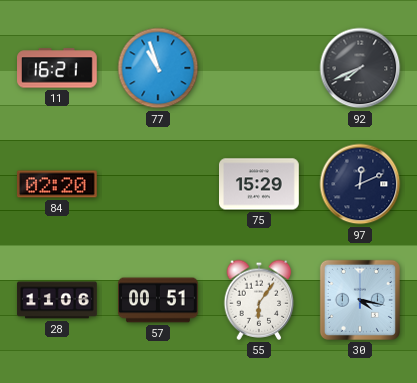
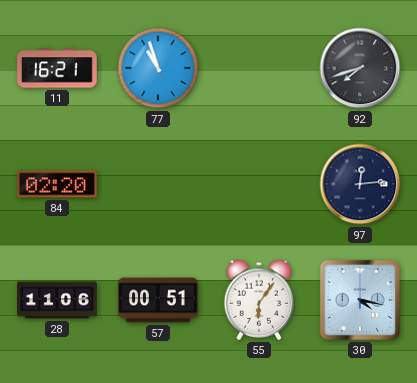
92: 7:41 -> 7:42
75: 15:29 -> none
97: 12:11 -> 12:14
